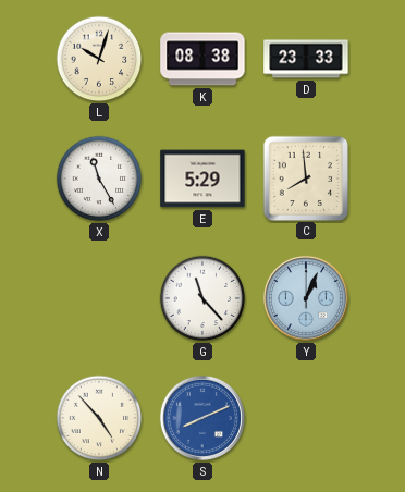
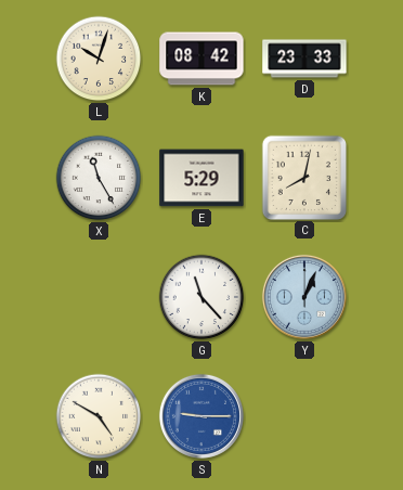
K: 08:38 -> 08:42
C: 7:59 -> 8:02
N: 4:53 -> 4:50
S: 8:11 -> 9:15
